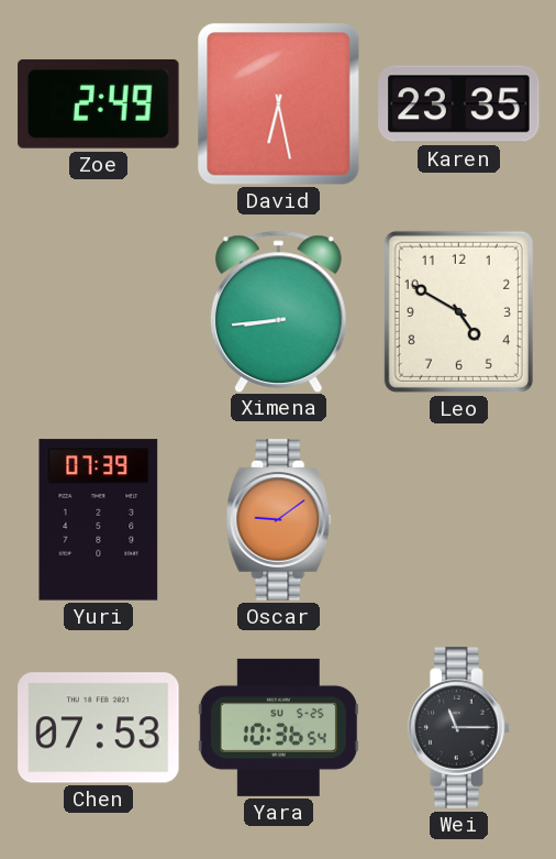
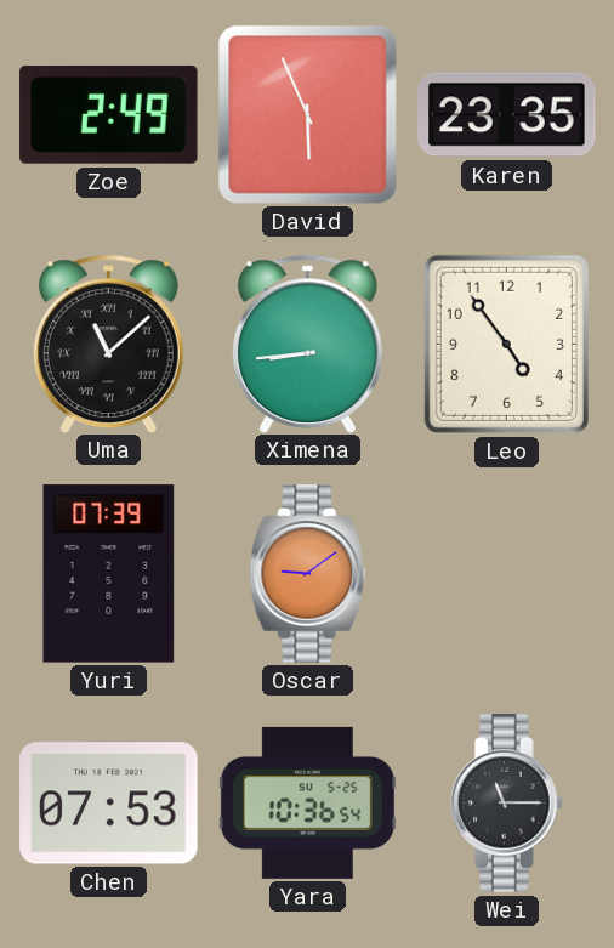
David: 6:28 -> 5:56
Uma: none -> 11:08
Leo: 4:50 -> 4:54
